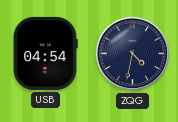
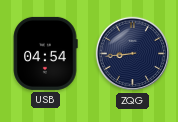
ZQG: 4:32 -> 8:44
